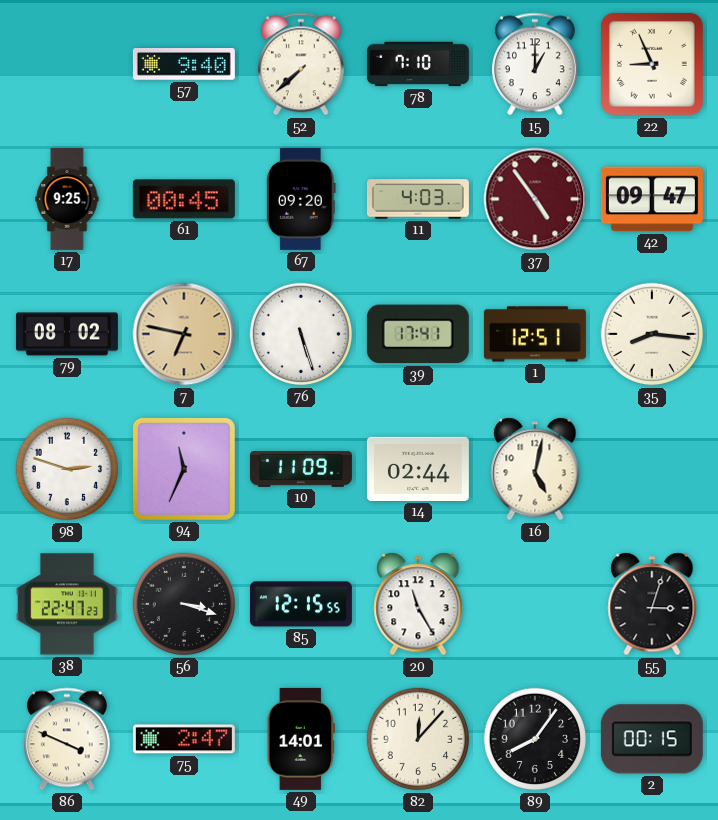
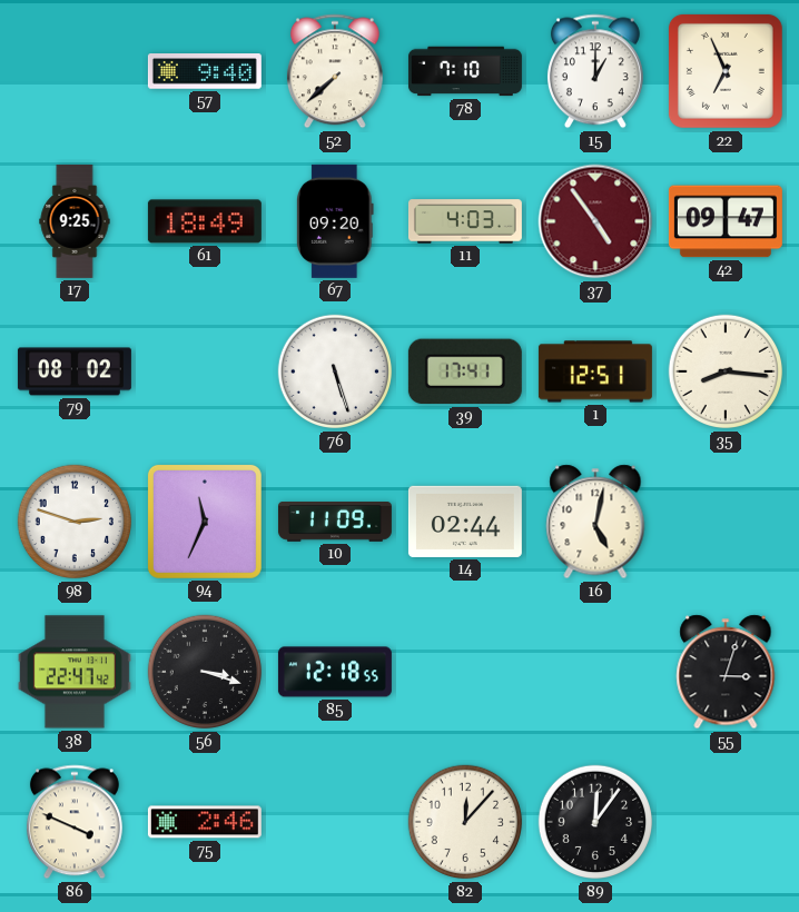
22: 8:56 -> 6:56
61: 00:45 -> 18:49
7: 6:47 -> none
38: 22:47:23 -> 22:47:42
85: 12:15 -> 12:18
20: 11:25 -> none
75: 2:47 -> 2:46
49: 14:01 -> none
89: 8:06 -> 12:06
2: 00:15 -> none
